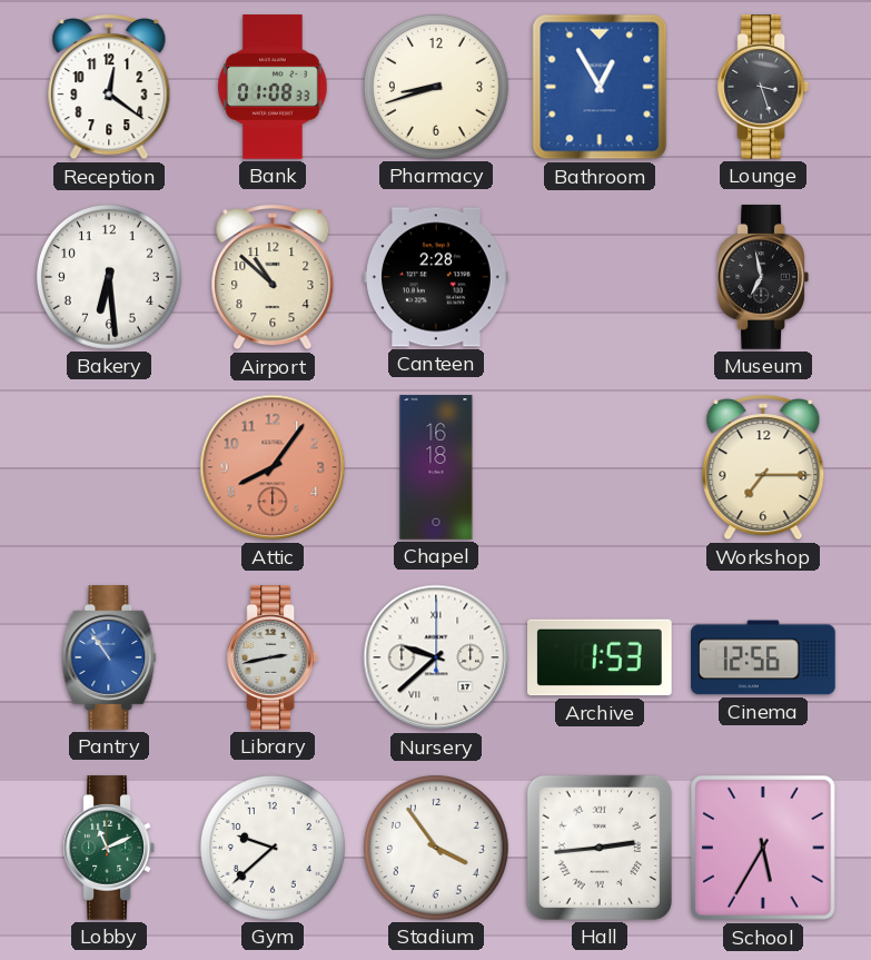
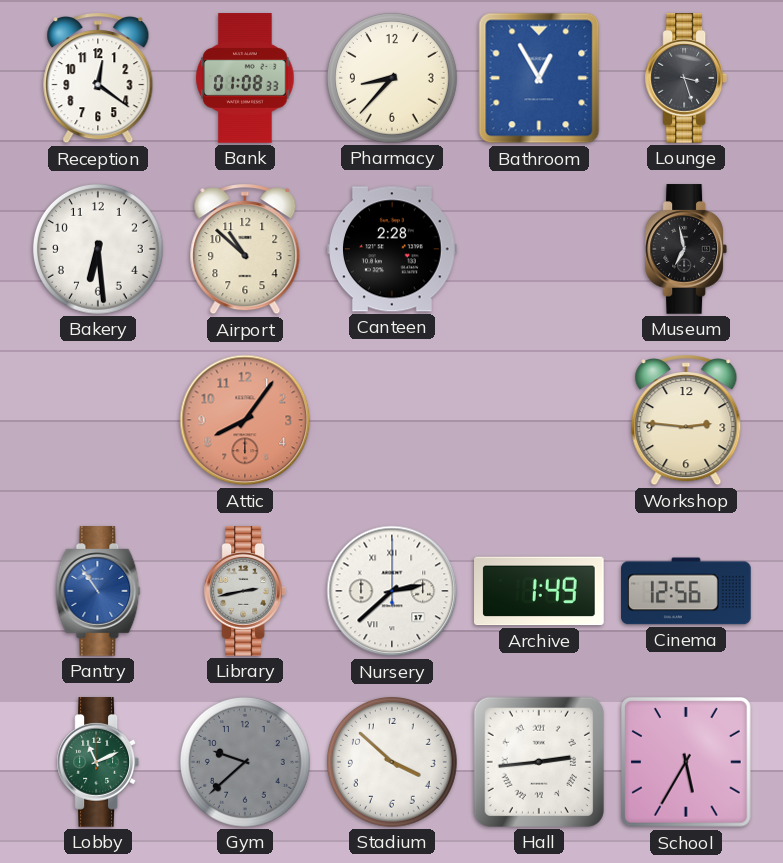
Pharmacy: 8:42 -> 8:37
Chapel: 16:18 -> none
Workshop: 7:15 -> 2:46
Nursery: 9:38 -> 2:38
Archive: 1:53 -> 1:49
Gym dial: white -> grey
Stadium: 3:54 -> 3:52
